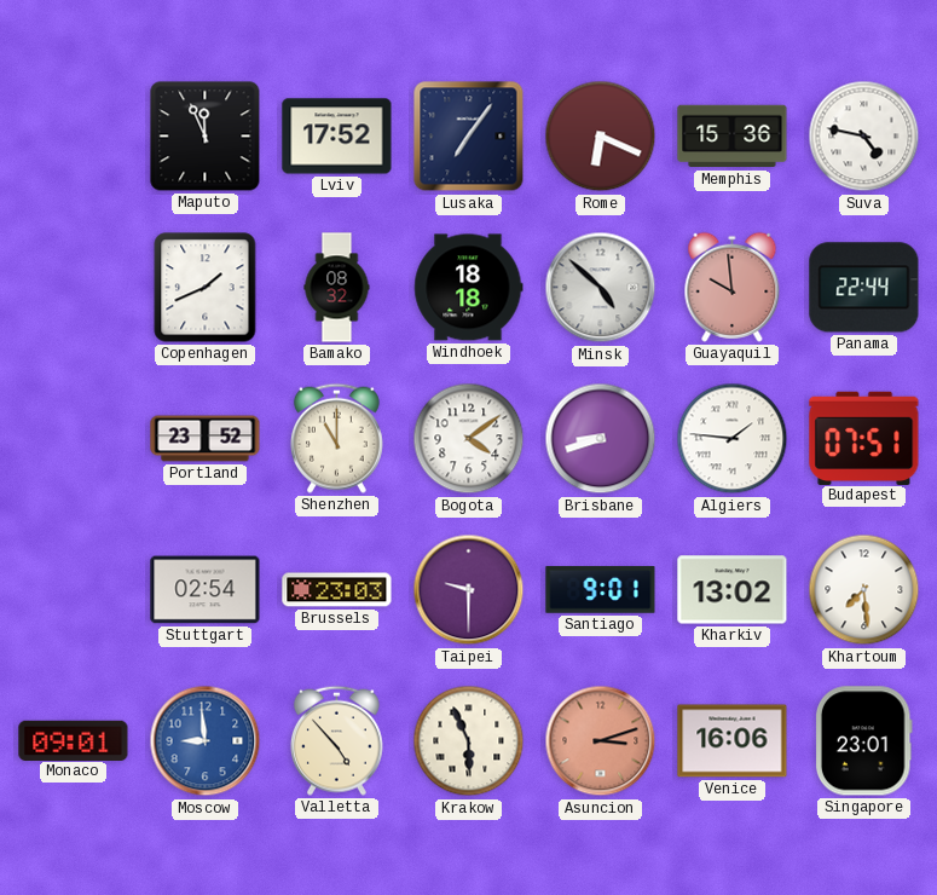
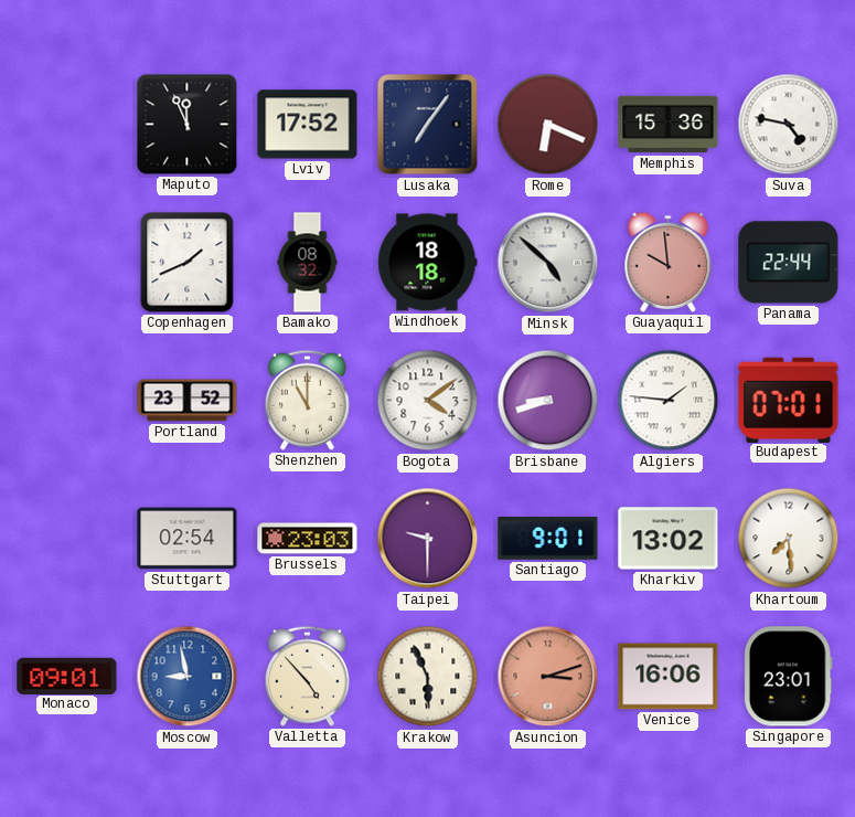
Budapest: 07:51 -> 07:01
Moscow: 8:59 -> 8:58
